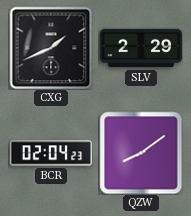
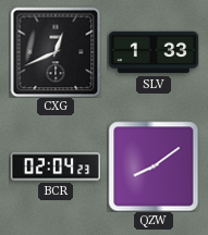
CXG: 1:41 -> 12:41
SLV: 2:29 -> 1:33
